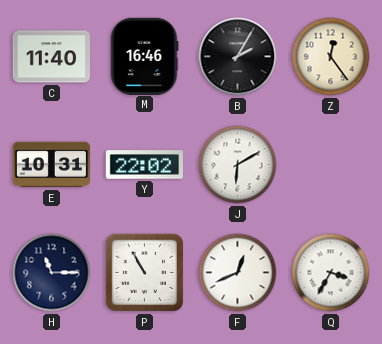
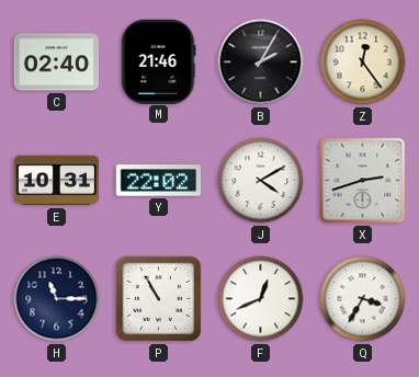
C: 11:40 -> 02:40
M: 16:46 -> 21:46
J: 6:10 -> 4:10
X: none -> 2:42
